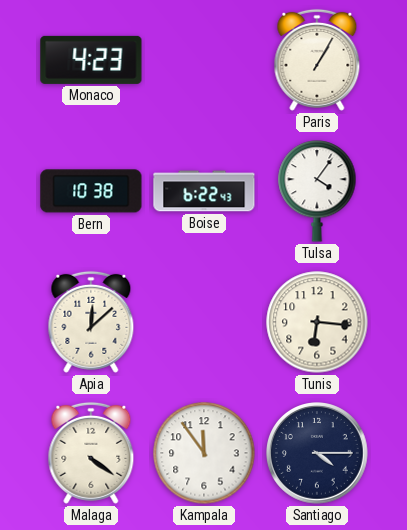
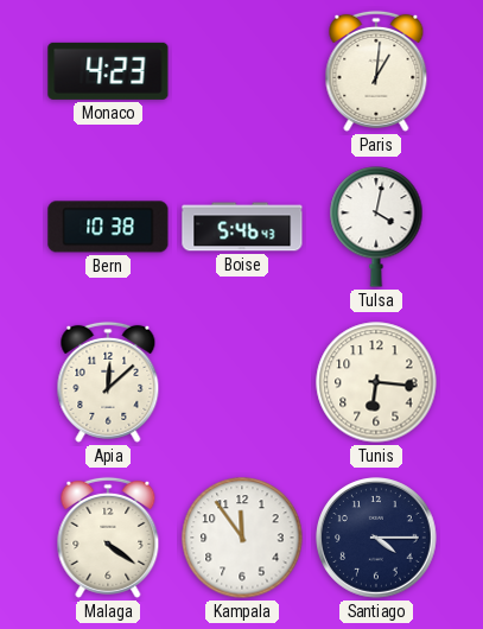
Paris: 1:05 -> 1:01
Boise: 6:22 -> 5:46
Tulsa: 4:06 -> 4:02
